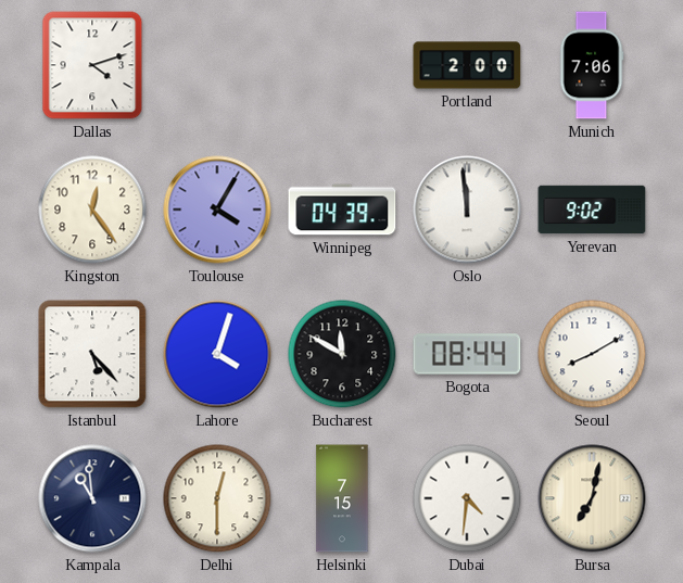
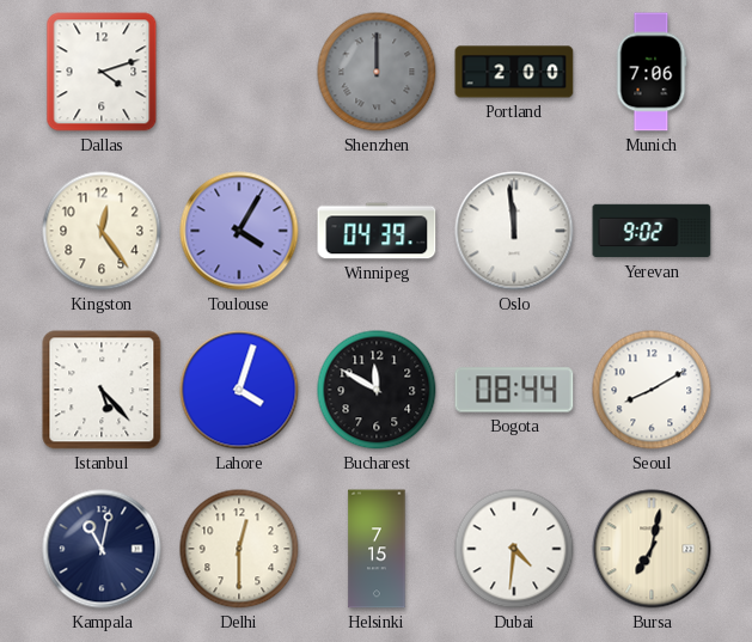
Shenzhen: none -> 12:00
Kampala: 10:59 -> 11:02
